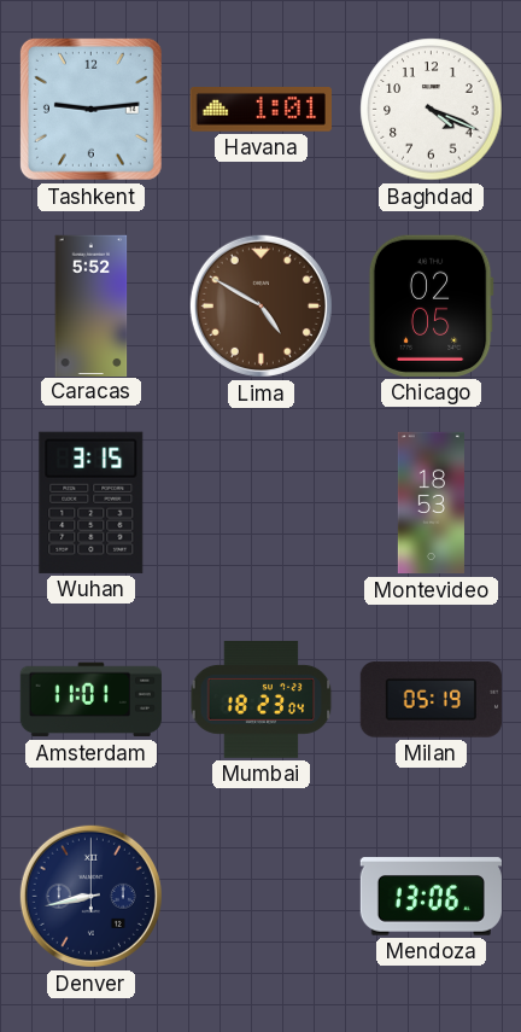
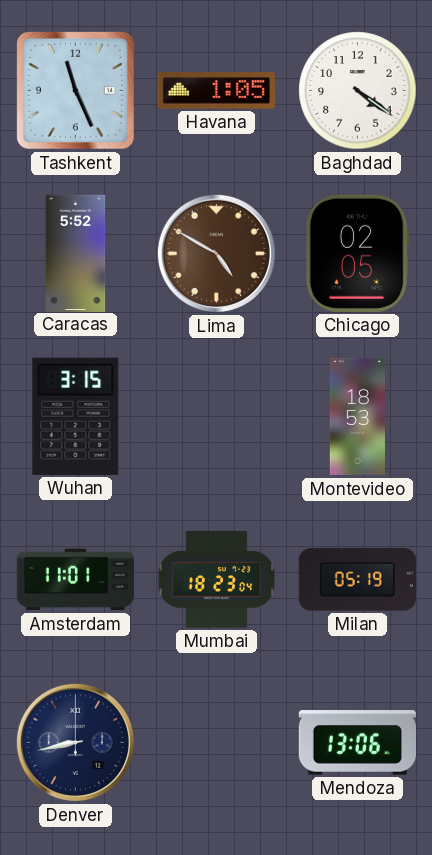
Tashkent: 9:14 -> 11:26
Havana: 1:01 -> 1:05
Baghdad: 4:19 -> 4:21
